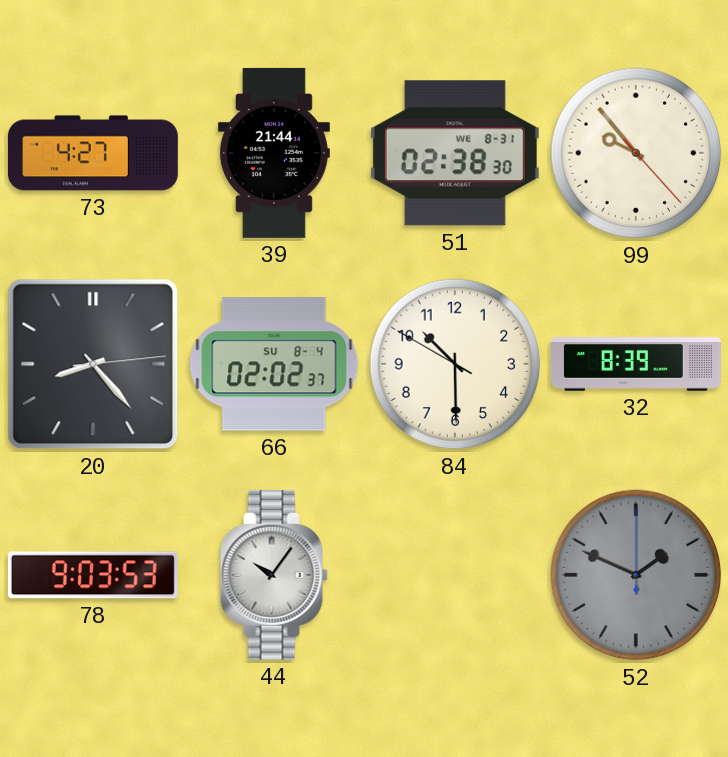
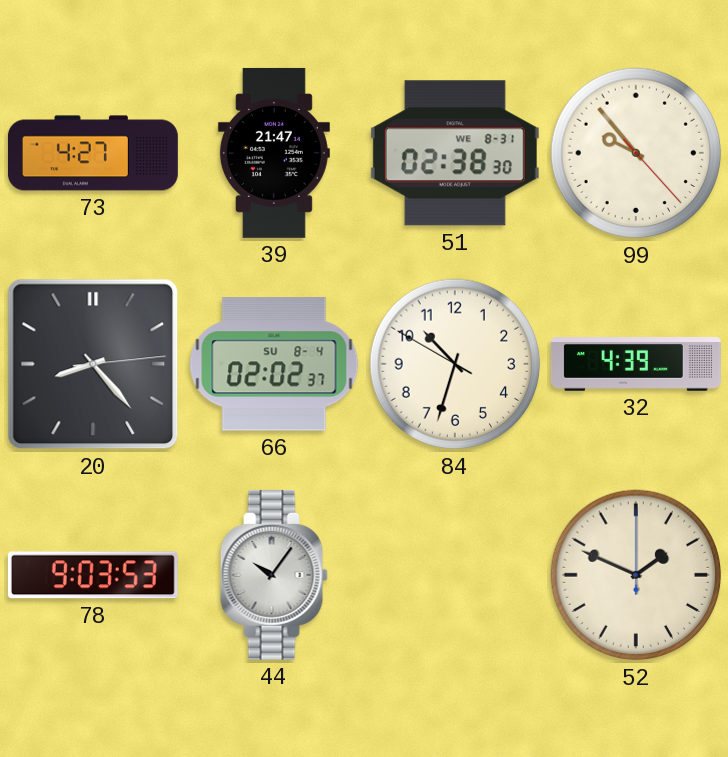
39: 21:44 -> 21:47
84: 10:29 -> 10:32
32: 8:39 -> 4:39
52 dial: grey -> cream
